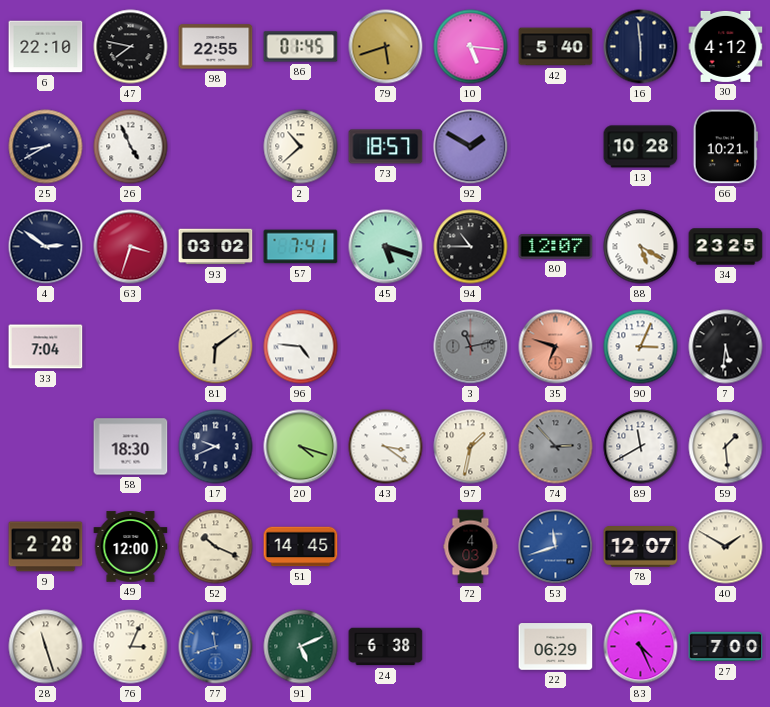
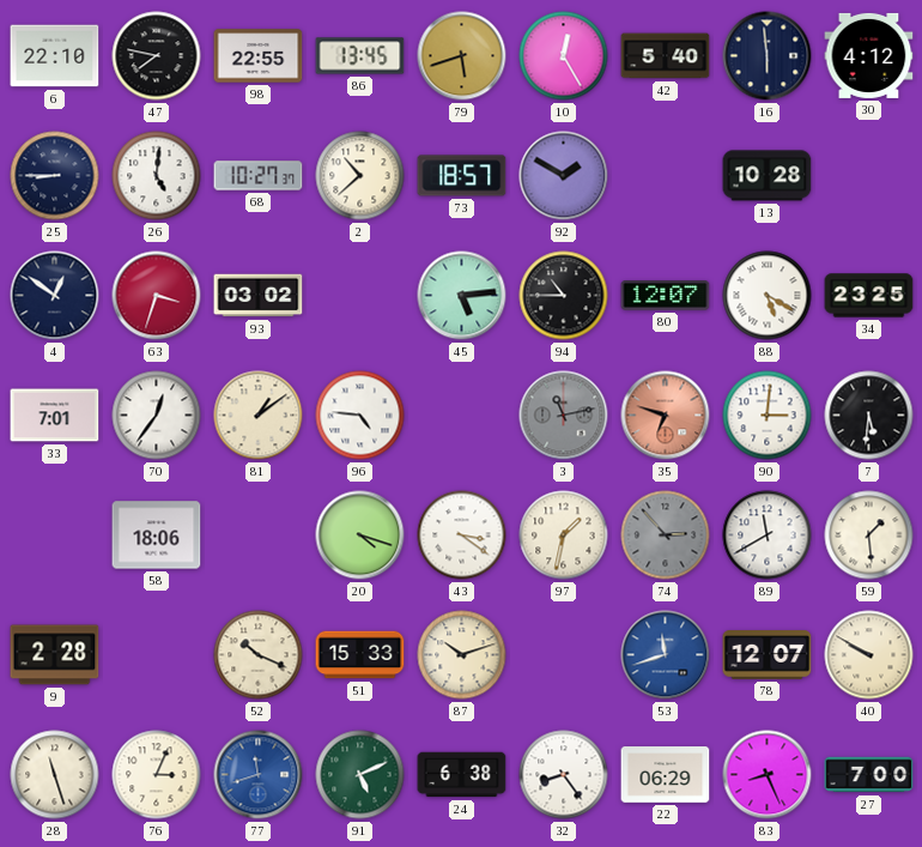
86: 01:45 -> 13:45
10: 5:16 -> 12:25
25: 8:40 -> 8:45
26: 4:56 -> 5:01
68: none -> 10:27
66: 10:21 -> none
4: 2:51 -> 12:51
57: 7:41 -> none
45: 5:18 -> 5:14
33: 7:04 -> 7:01
70: none -> 12:36
81: 6:09 -> 1:09
90: 3:04 -> 3:01
58: 18:30 -> 18:06
17: 9:41 -> none
49: 12:00 -> none
51: 14:45 -> 15:33
87: none -> 10:12
72: 4:03 -> none
40: 1:50 -> 9:50
32: none -> 8:24
83: 4:26 -> 8:26
